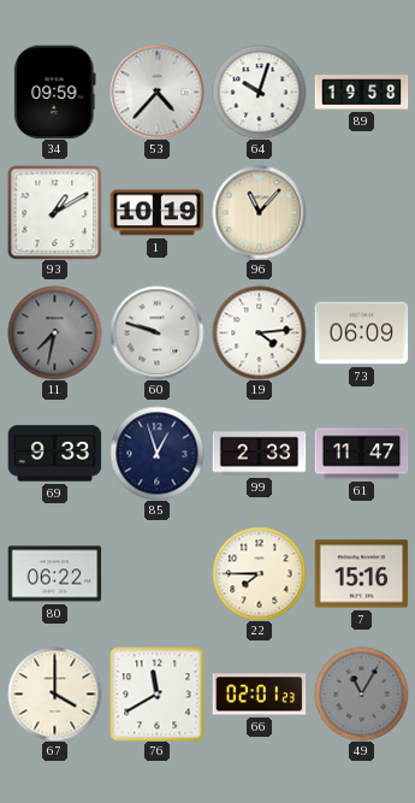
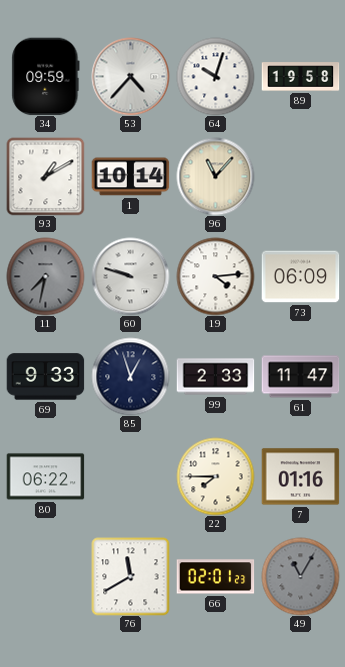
1: 10:19 -> 10:14
7: 15:16 -> 01:16
67: 4:00 -> none
